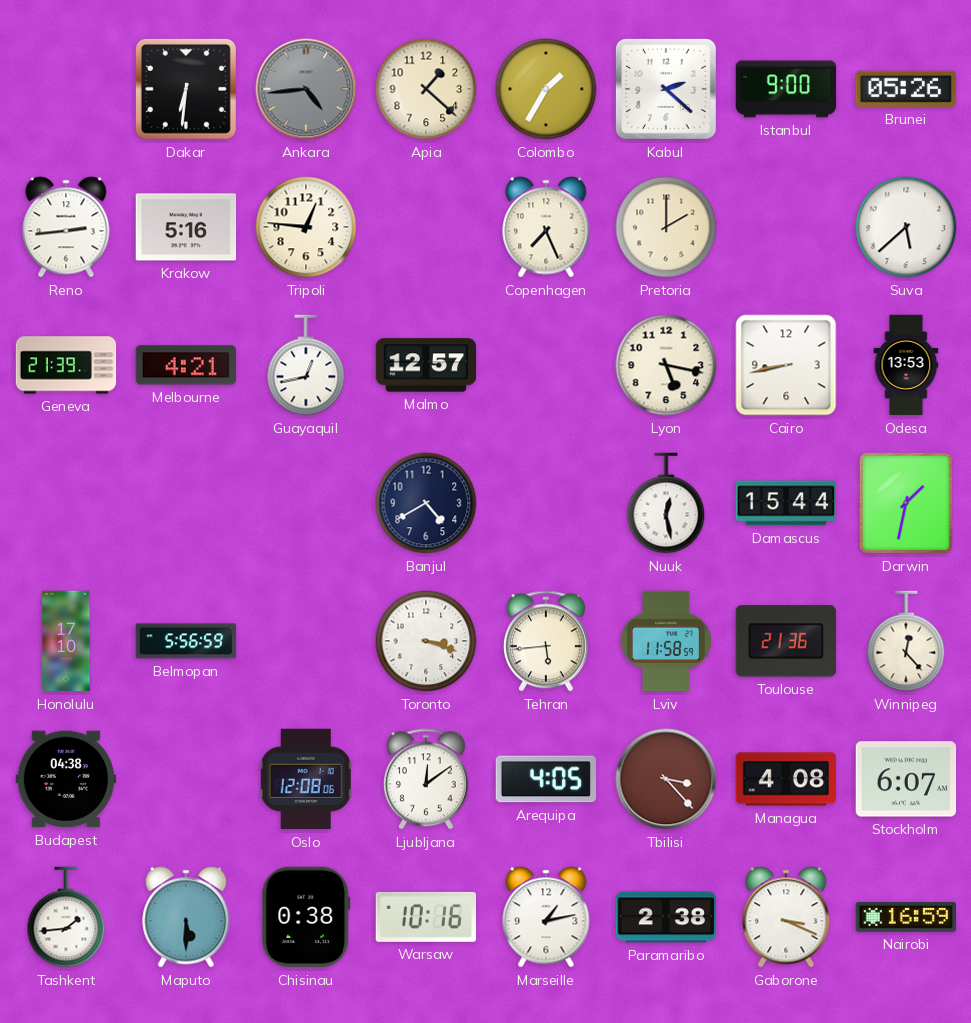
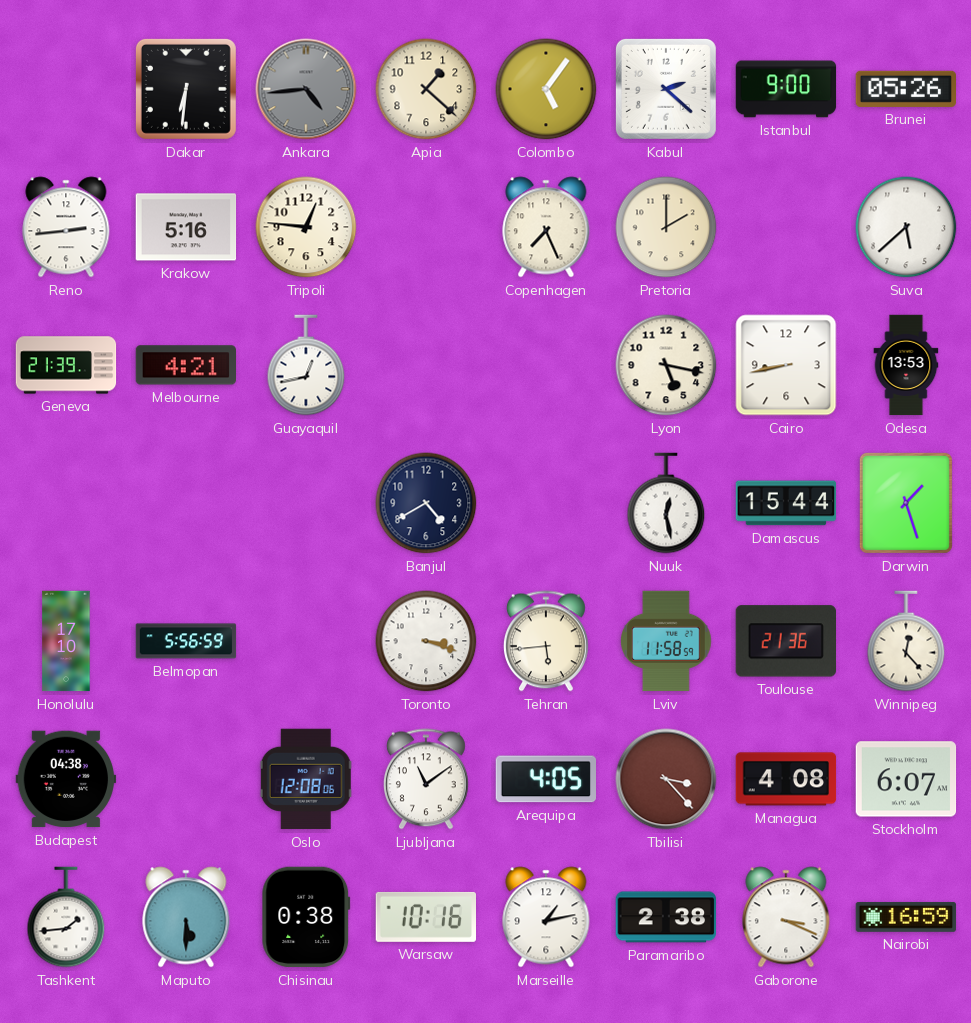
Colombo: 1:35 -> 5:06
Malmo: 12:57 -> none
Darwin: 1:32 -> 1:27
Ljubljana: 12:09 -> 11:09
